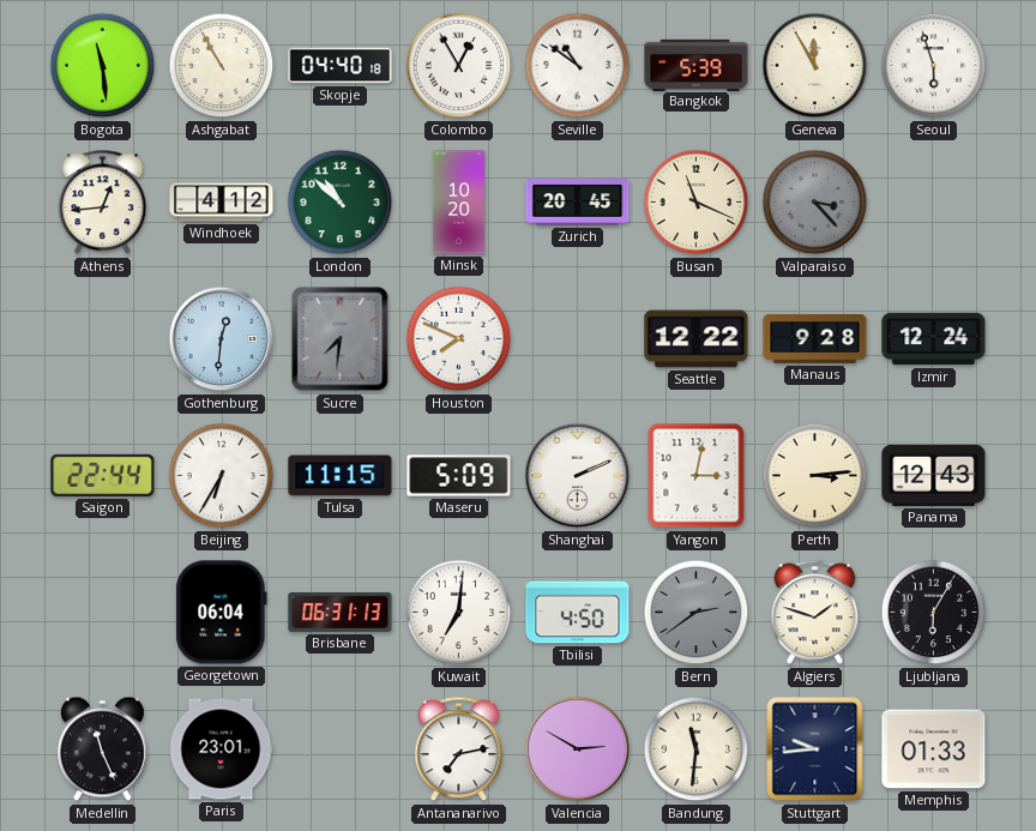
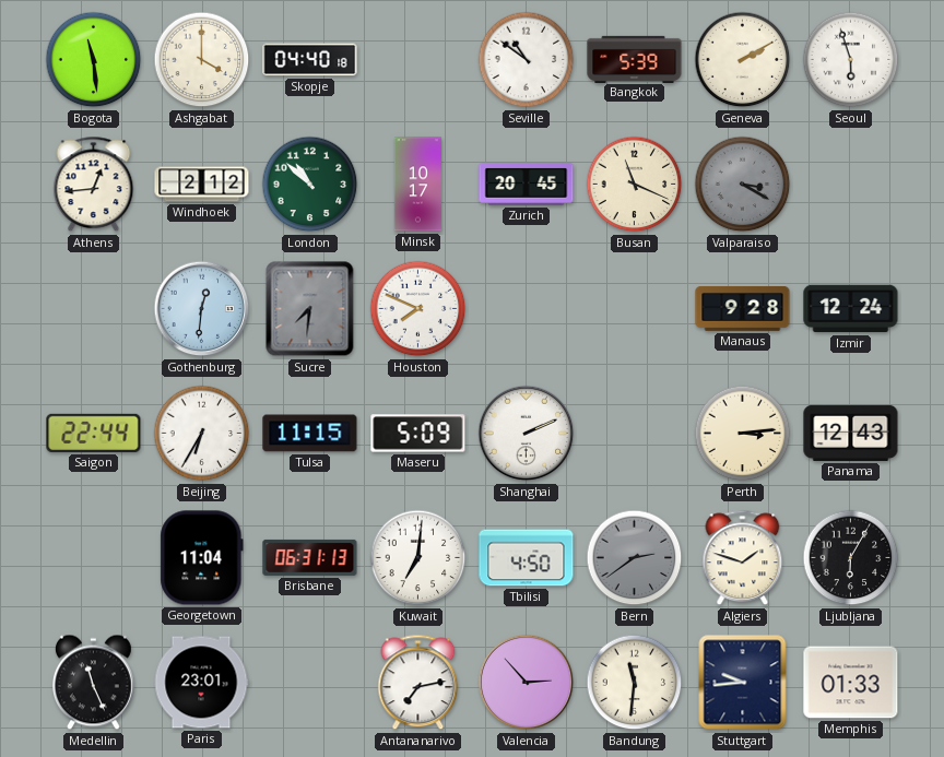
Ashgabat: 10:55 -> 4:00
Colombo: 12:55 -> none
Geneva: 11:55 -> 2:10
Windhoek: 4:12 -> 2:12
Minsk: 10:20 -> 10:17
Valparaiso: 3:23 -> 3:20
Seattle: 12:22 -> none
Yangon: 3:02 -> none
Georgetown: 06:04 -> 11:04
Valencia: 2:50 -> 2:53
